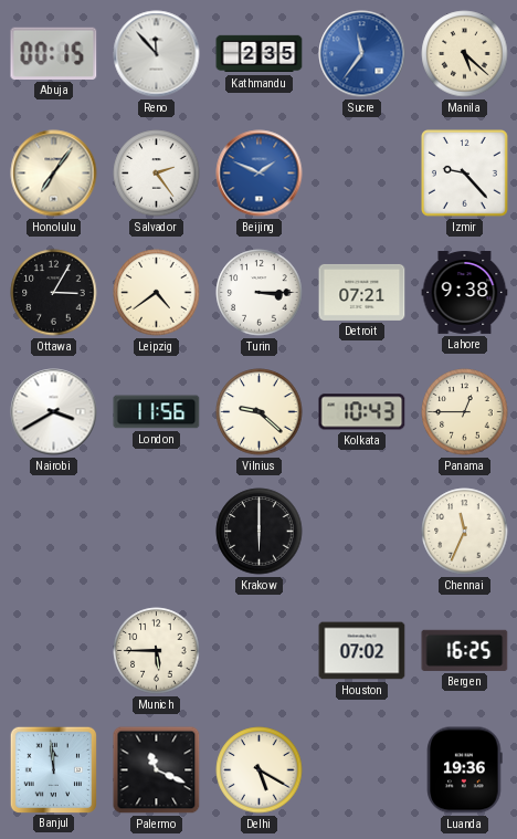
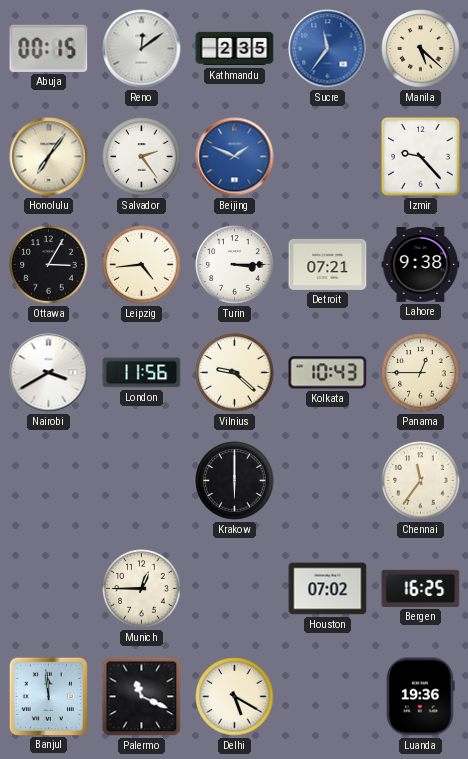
Reno: 11:53 -> 12:09
Leipzig: 4:39 -> 4:44
Chennai: 11:34 -> 11:36
Munich: 5:45 -> 12:45
